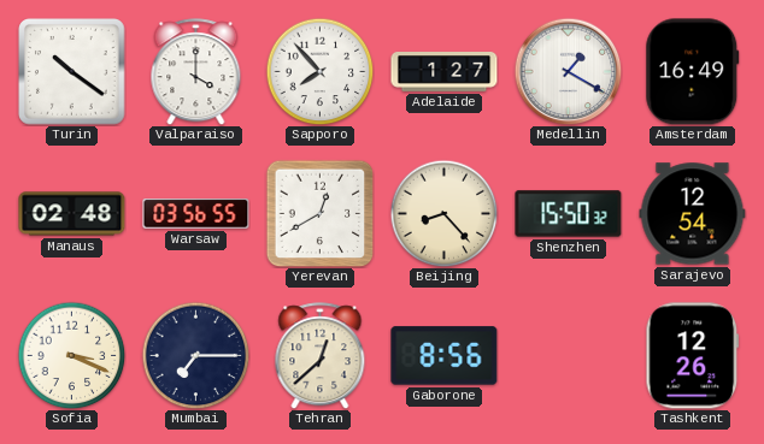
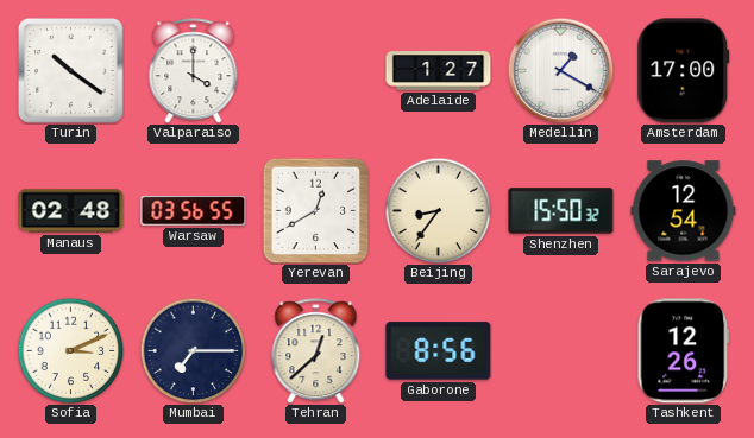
Sapporo: 7:53 -> none
Amsterdam: 16:49 -> 17:00
Beijing: 8:23 -> 8:36
Sofia: 3:19 -> 3:11
